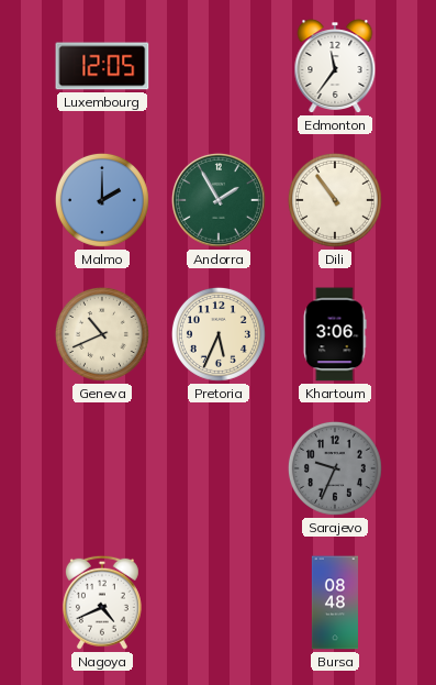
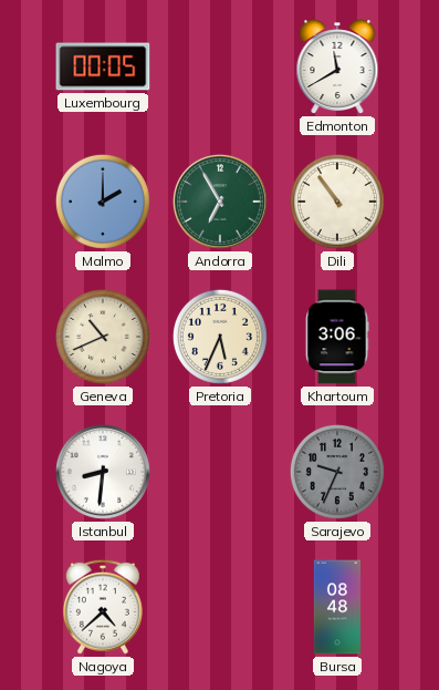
Luxembourg: 12:05 -> 00:05
Edmonton: 11:36 -> 11:40
Andorra: 1:55 -> 6:55
Istanbul: none -> 8:31
Nagoya: 4:41 -> 4:38
